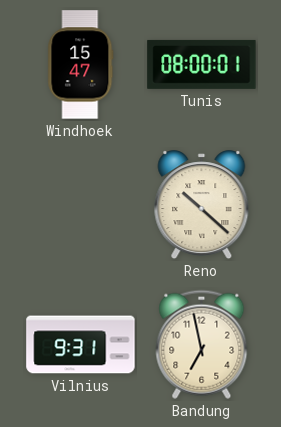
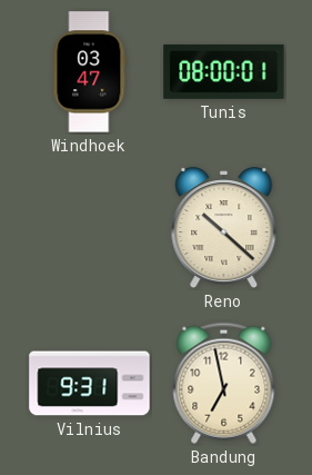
Windhoek: 15:47 -> 03:47
